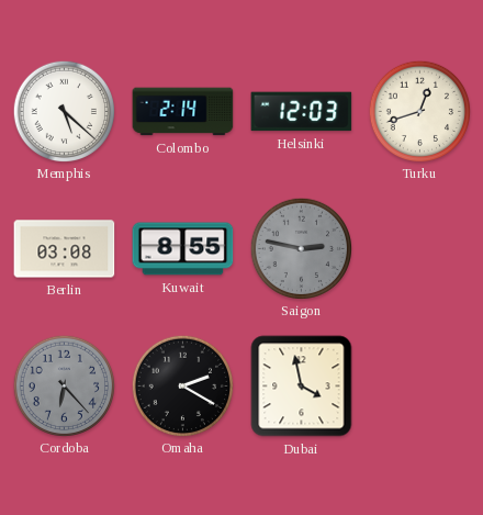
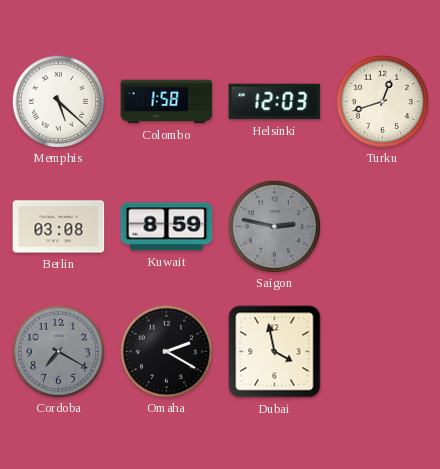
Colombo: 2:14 -> 1:58
Kuwait: 8:55 -> 8:59
Cordoba: 6:23 -> 7:20
